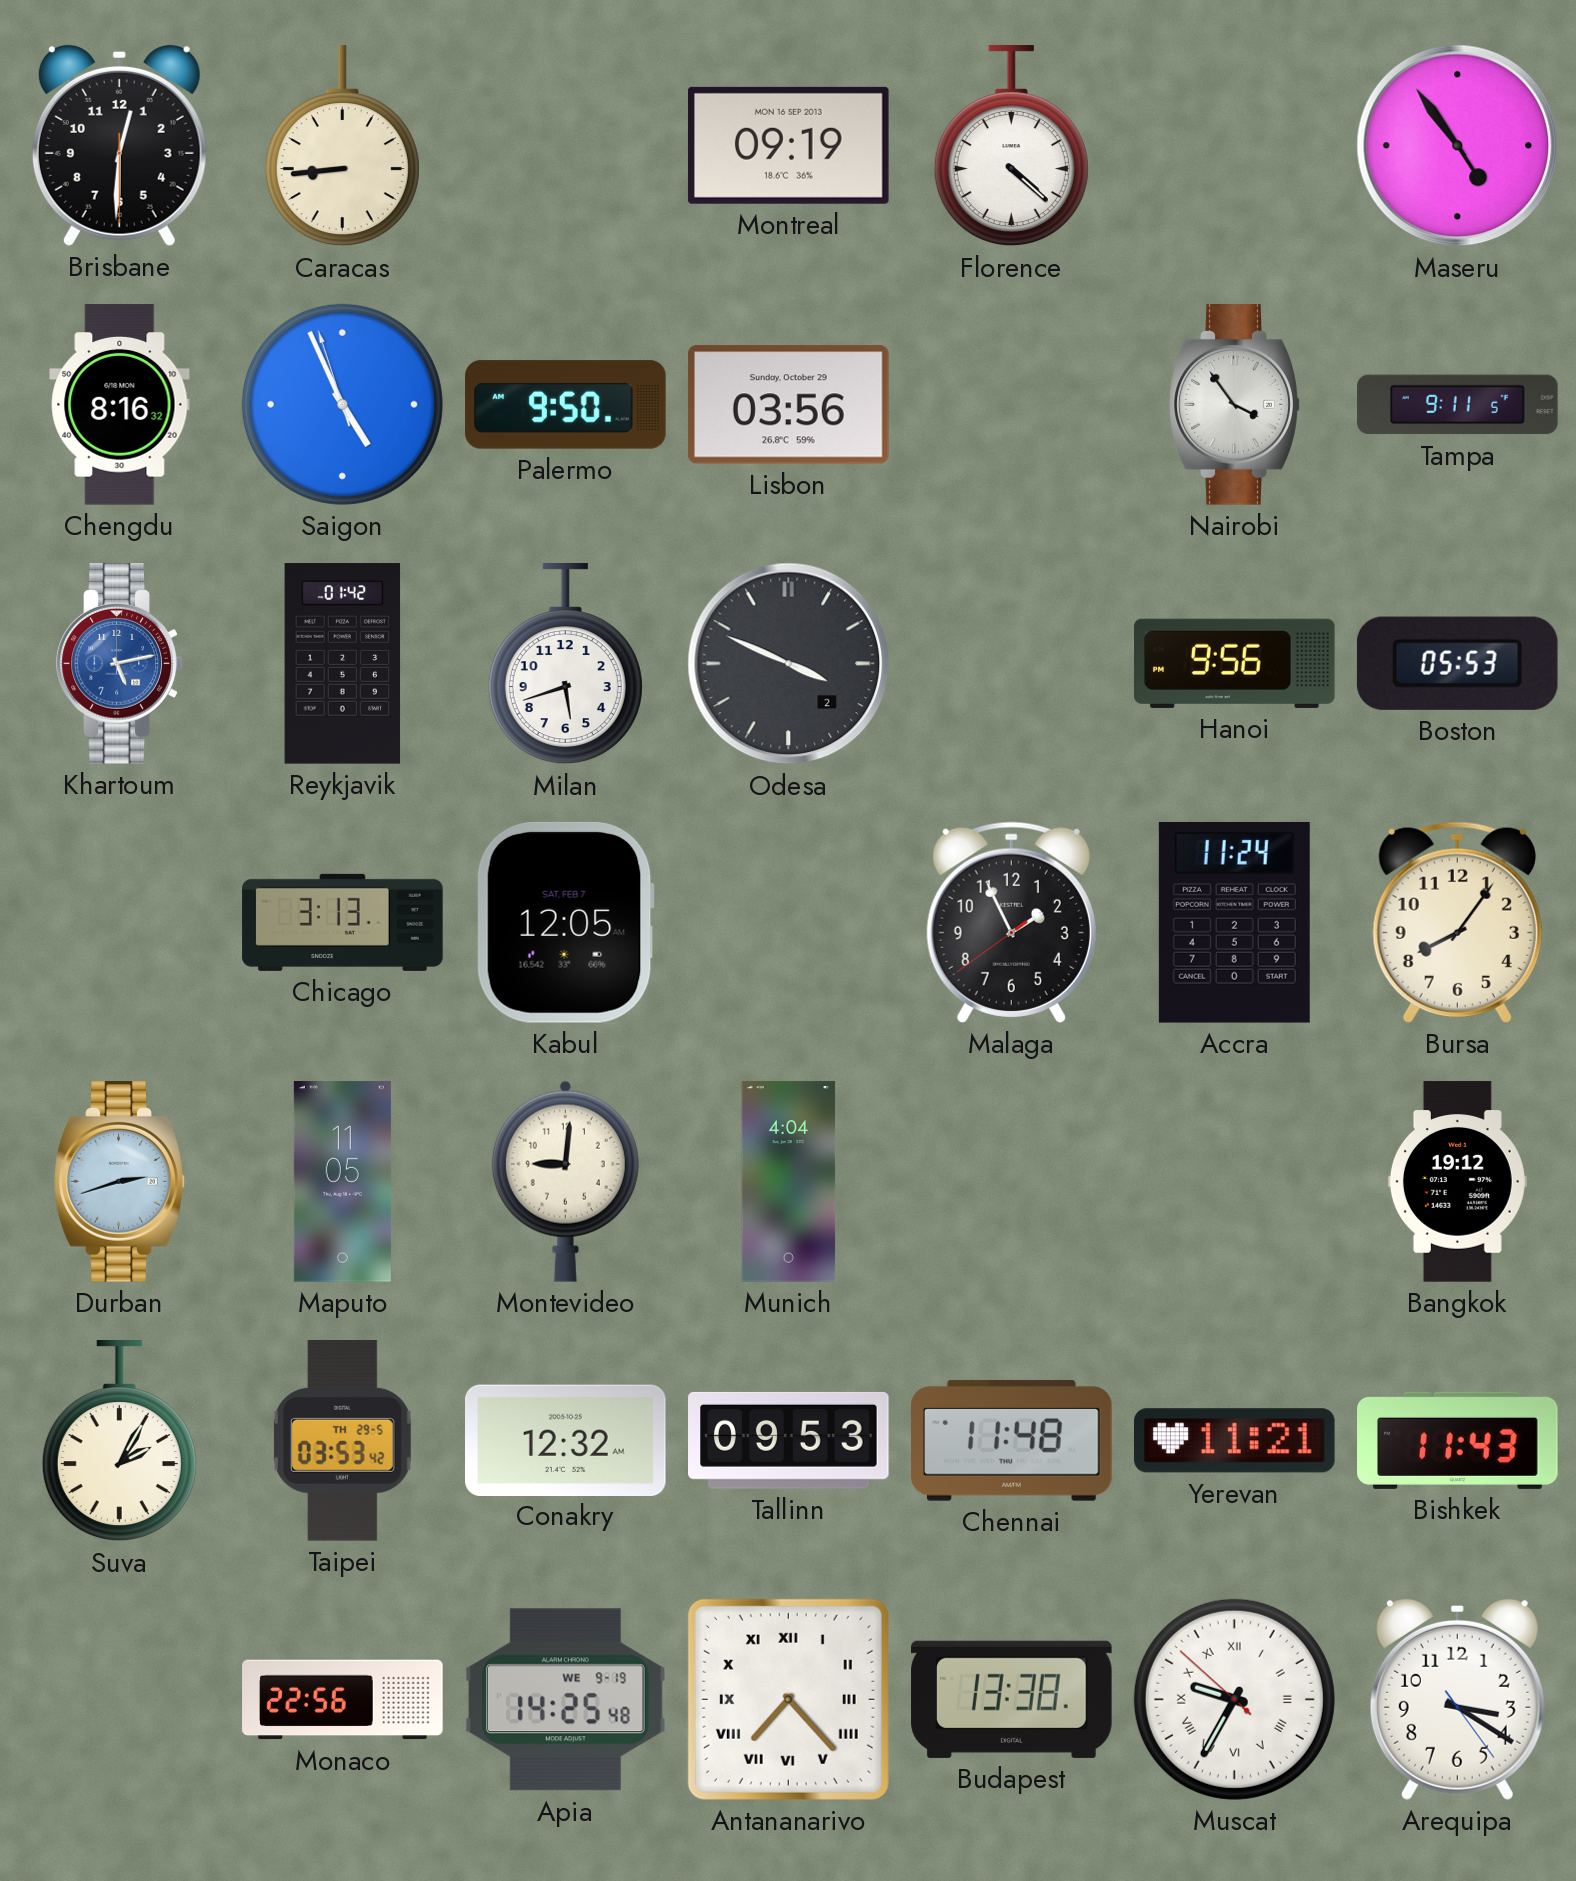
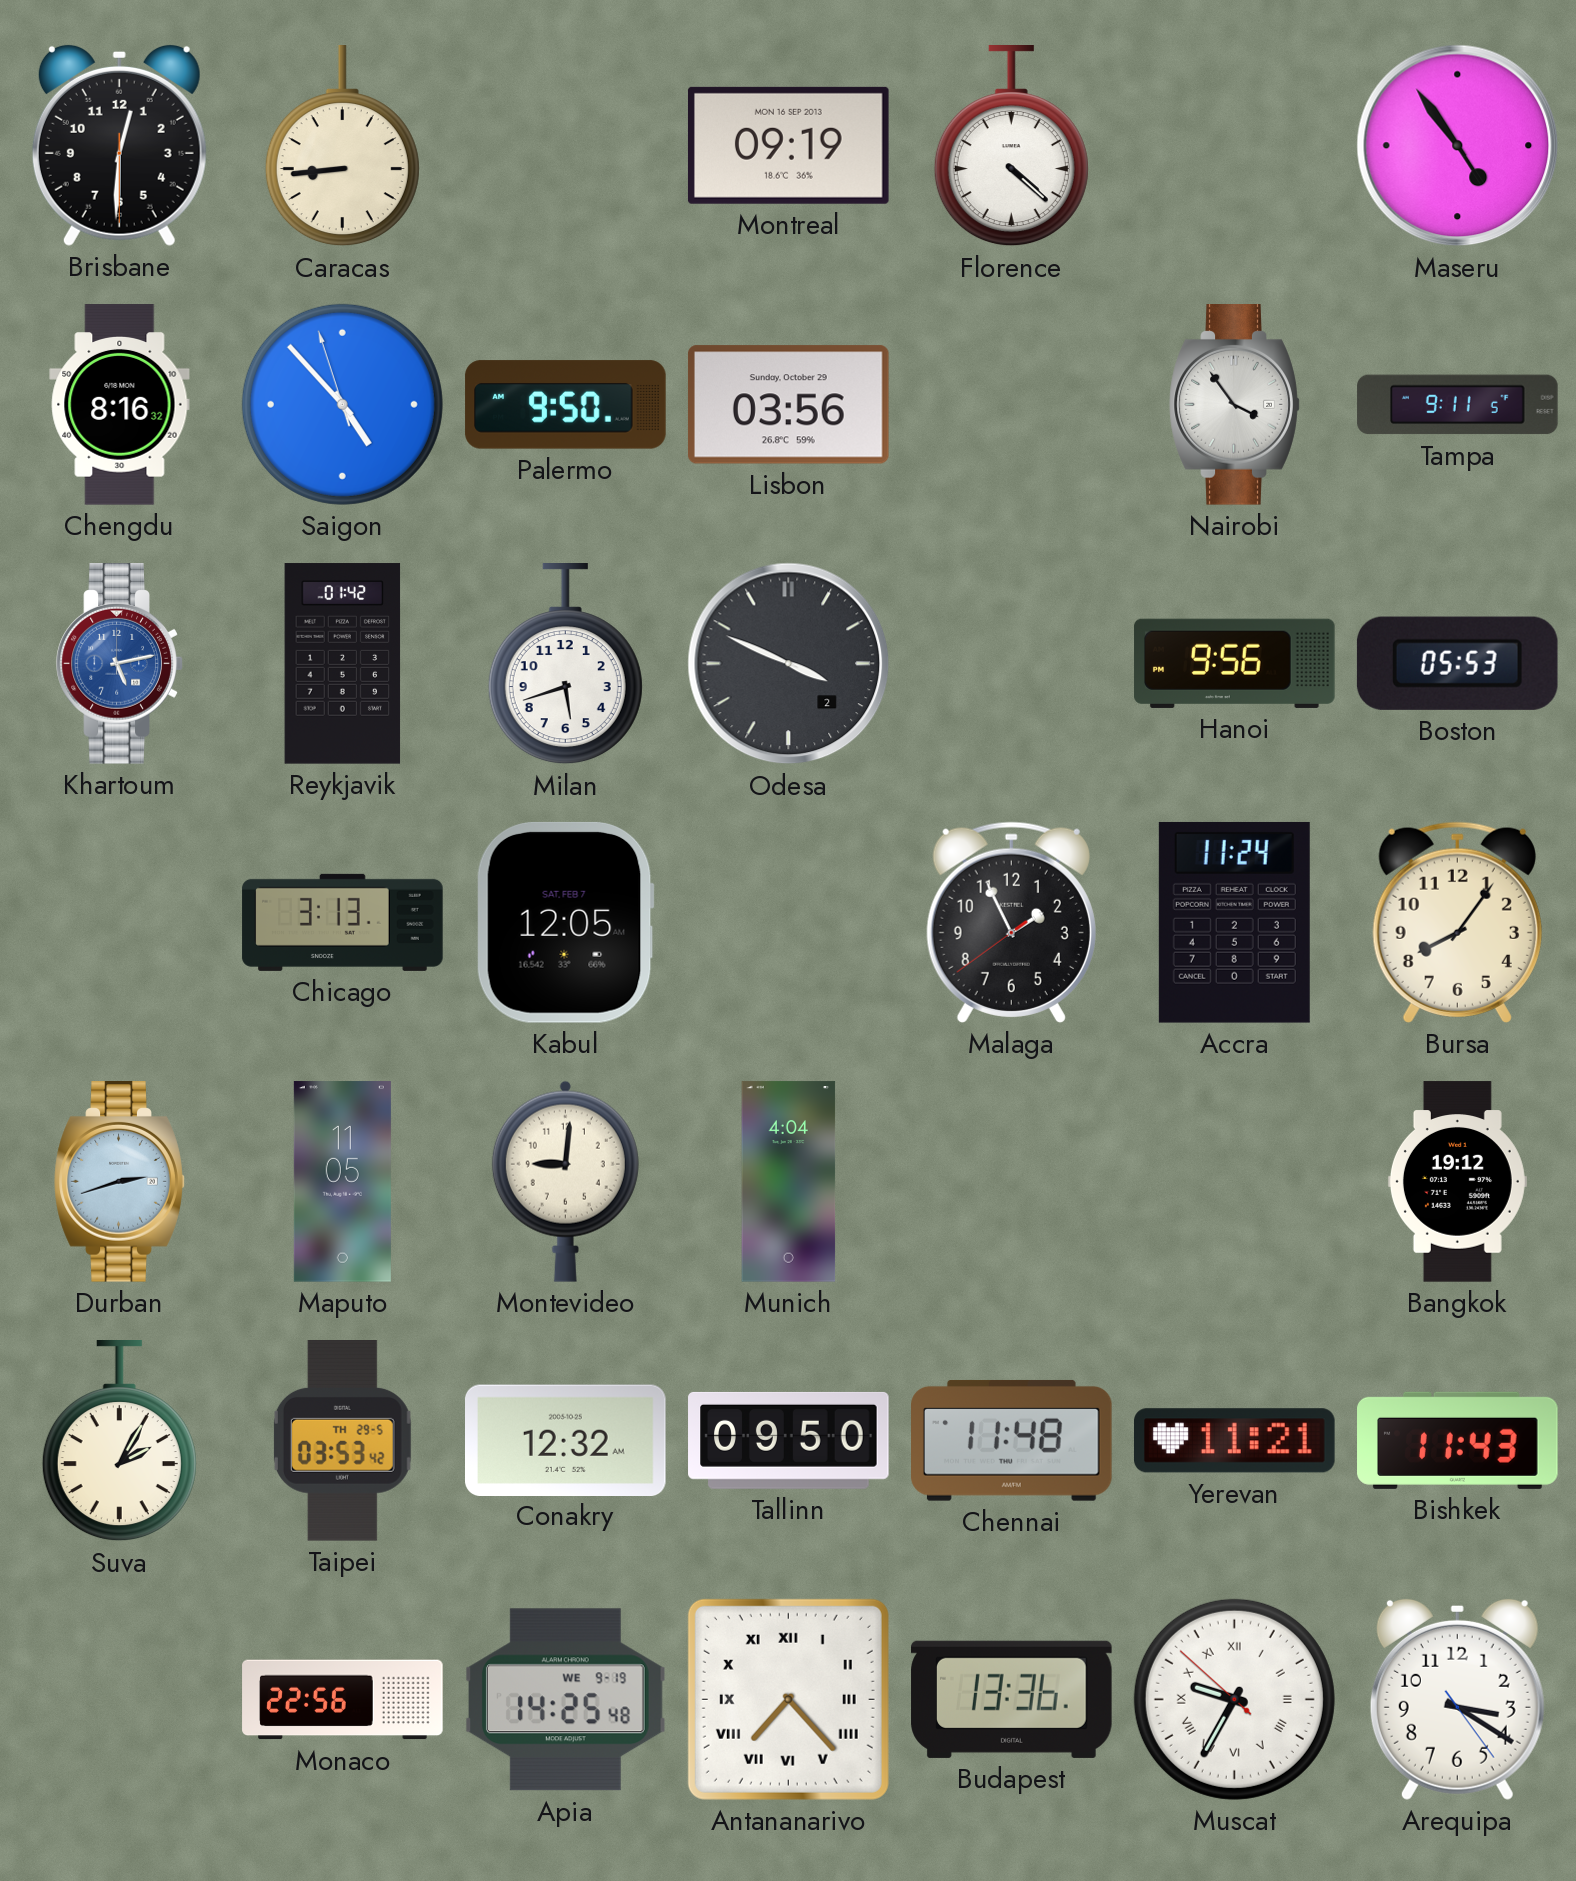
Saigon: 4:55 -> 4:52
Tallinn: 09:53 -> 09:50
Budapest: 13:38 -> 13:36
